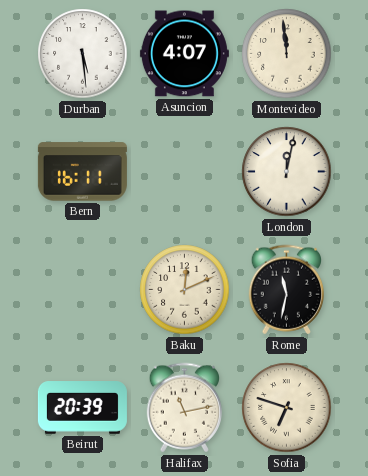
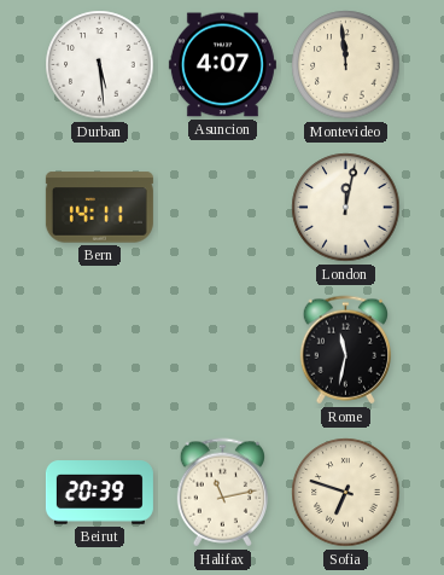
Bern: 16:11 -> 14:11
Baku: 12:11 -> none
